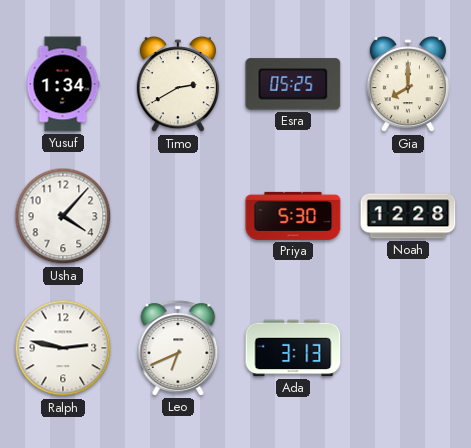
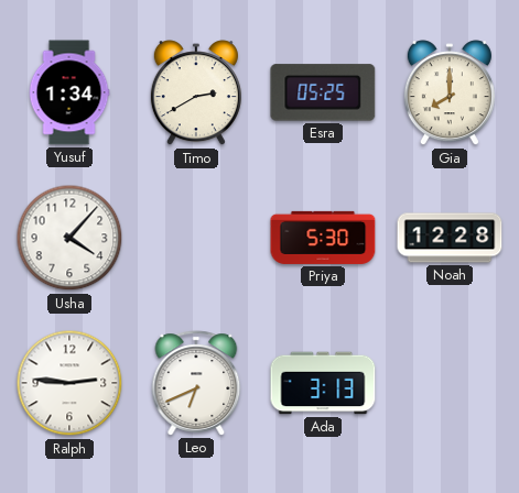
Ralph: 2:47 -> 2:46
